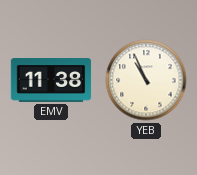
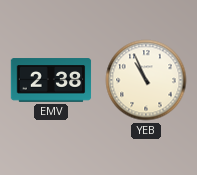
EMV: 11:38 -> 2:38
